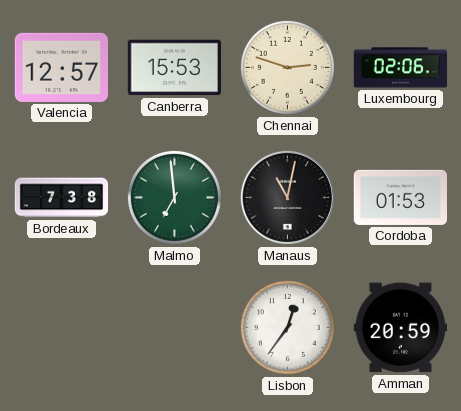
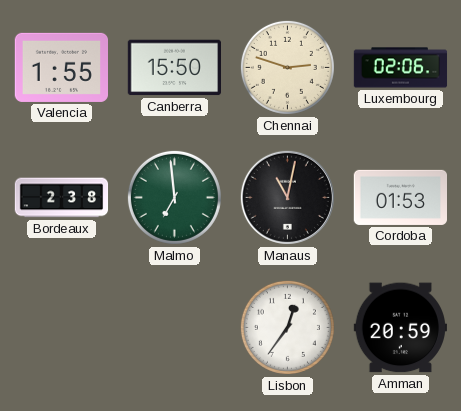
Valencia: 12:57 -> 1:55
Canberra: 15:53 -> 15:50
Bordeaux: 7:38 -> 2:38
